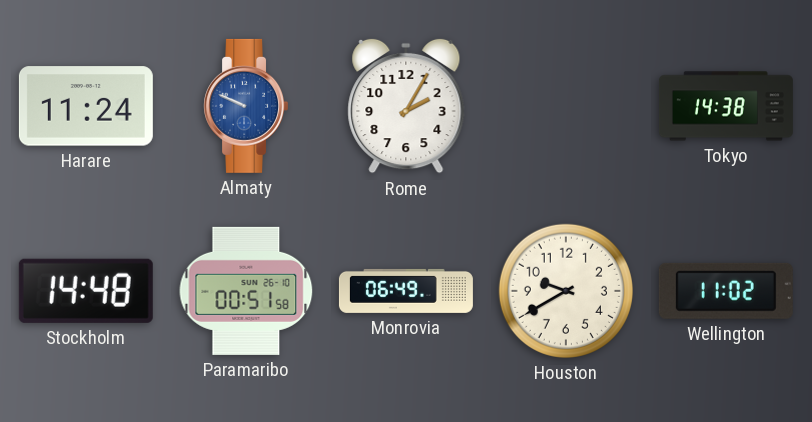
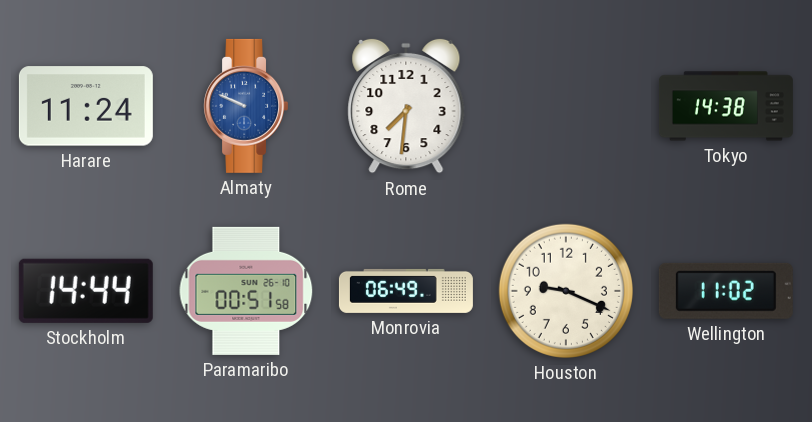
Rome: 2:05 -> 7:31
Stockholm: 14:48 -> 14:44
Houston: 9:40 -> 9:19
